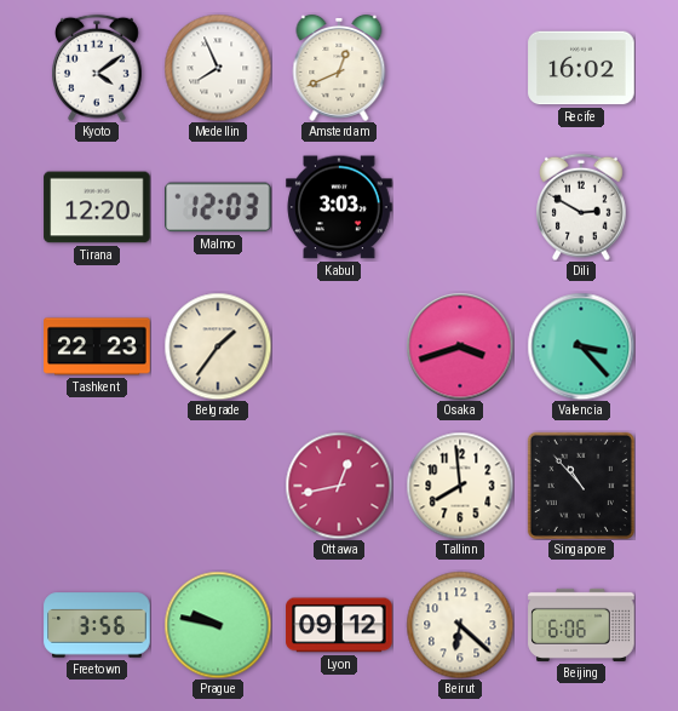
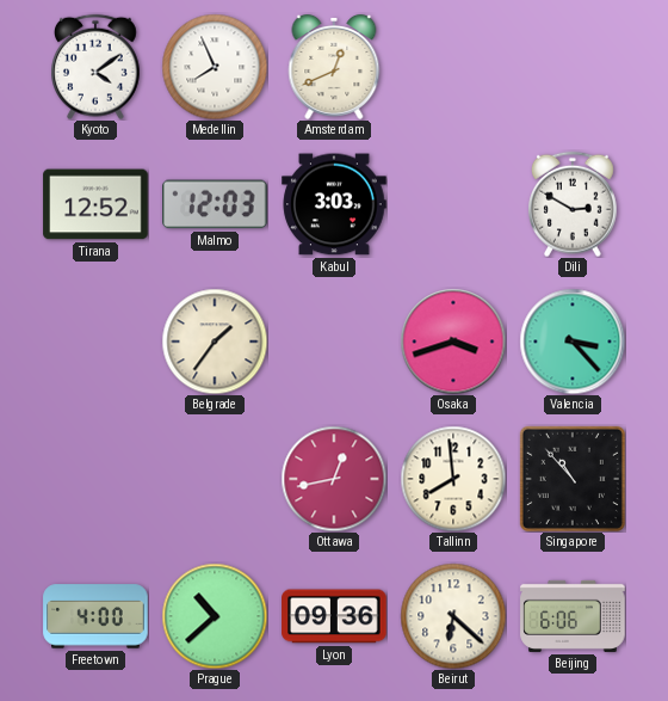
Recife: 16:02 -> none
Tirana: 12:20 -> 12:52
Tashkent: 22:23 -> none
Freetown: 3:56 -> 4:00
Prague: 9:47 -> 10:38
Lyon: 09:12 -> 09:36
